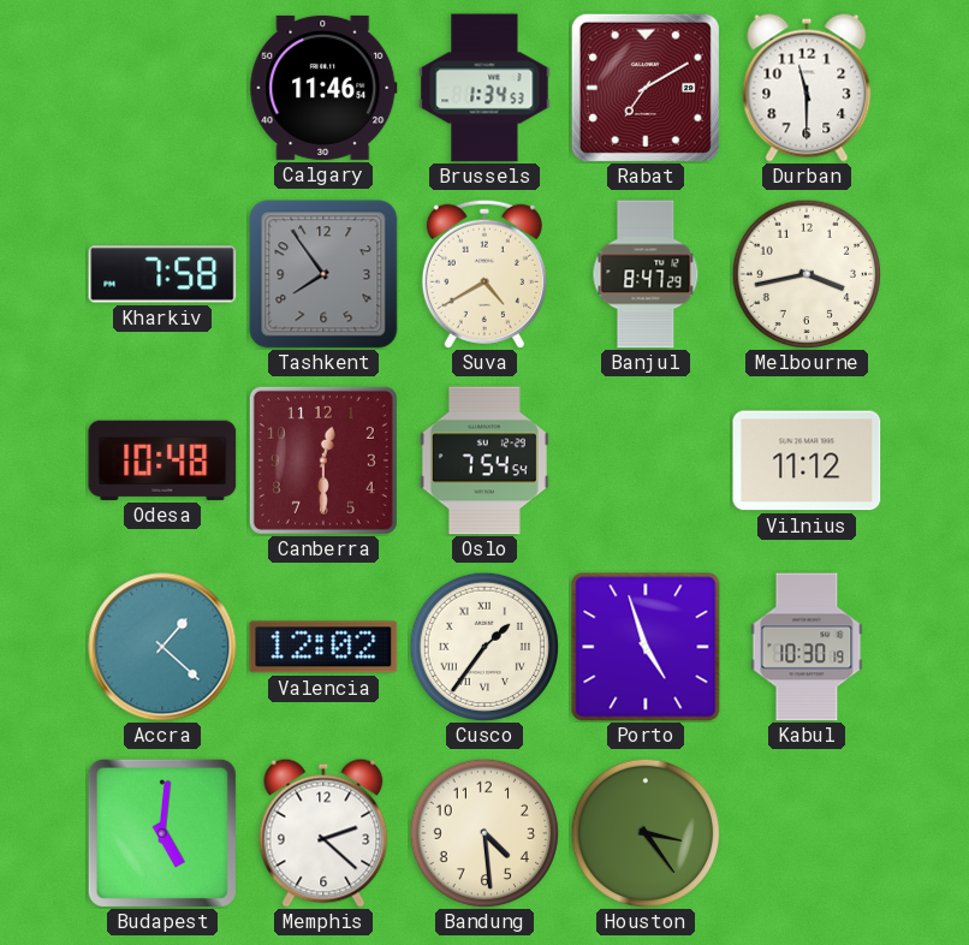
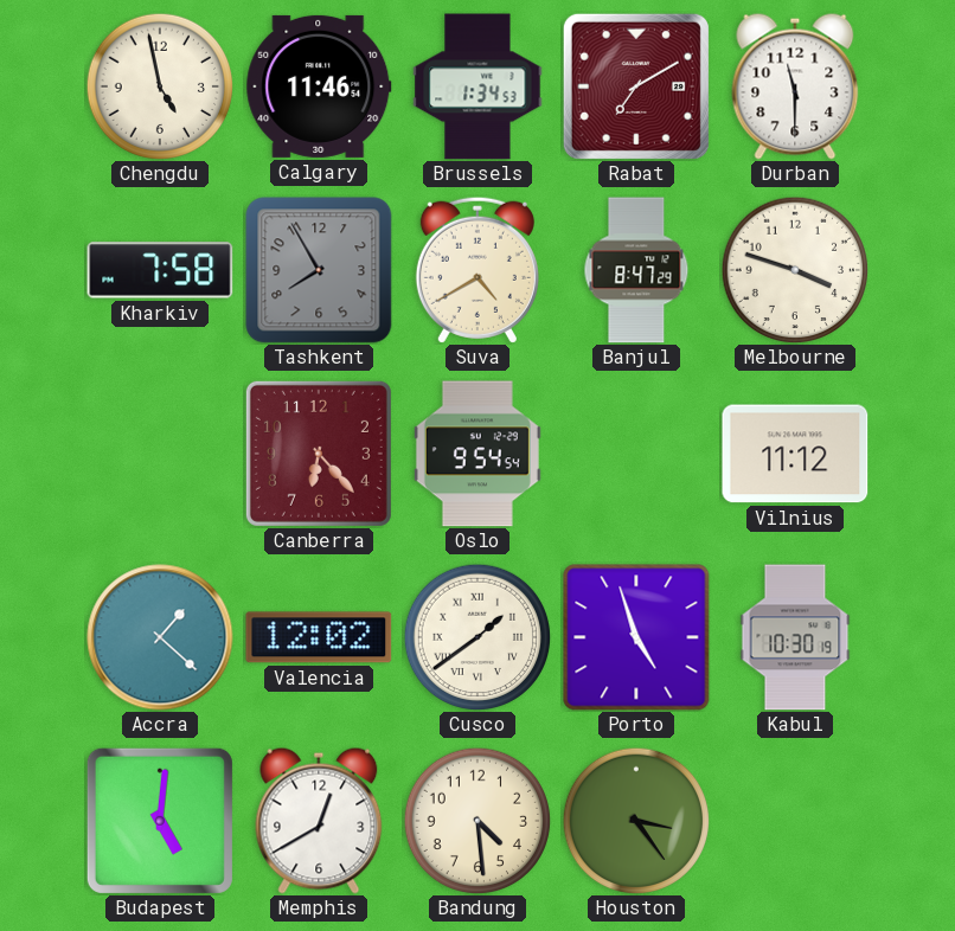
Chengdu: none -> 4:58
Tashkent: 7:54 -> 7:55
Melbourne: 3:43 -> 3:48
Odesa: 10:48 -> none
Canberra: 12:30 -> 6:23
Oslo: 7:54 -> 9:54
Cusco: 1:36 -> 1:39
Memphis: 2:22 -> 12:40
